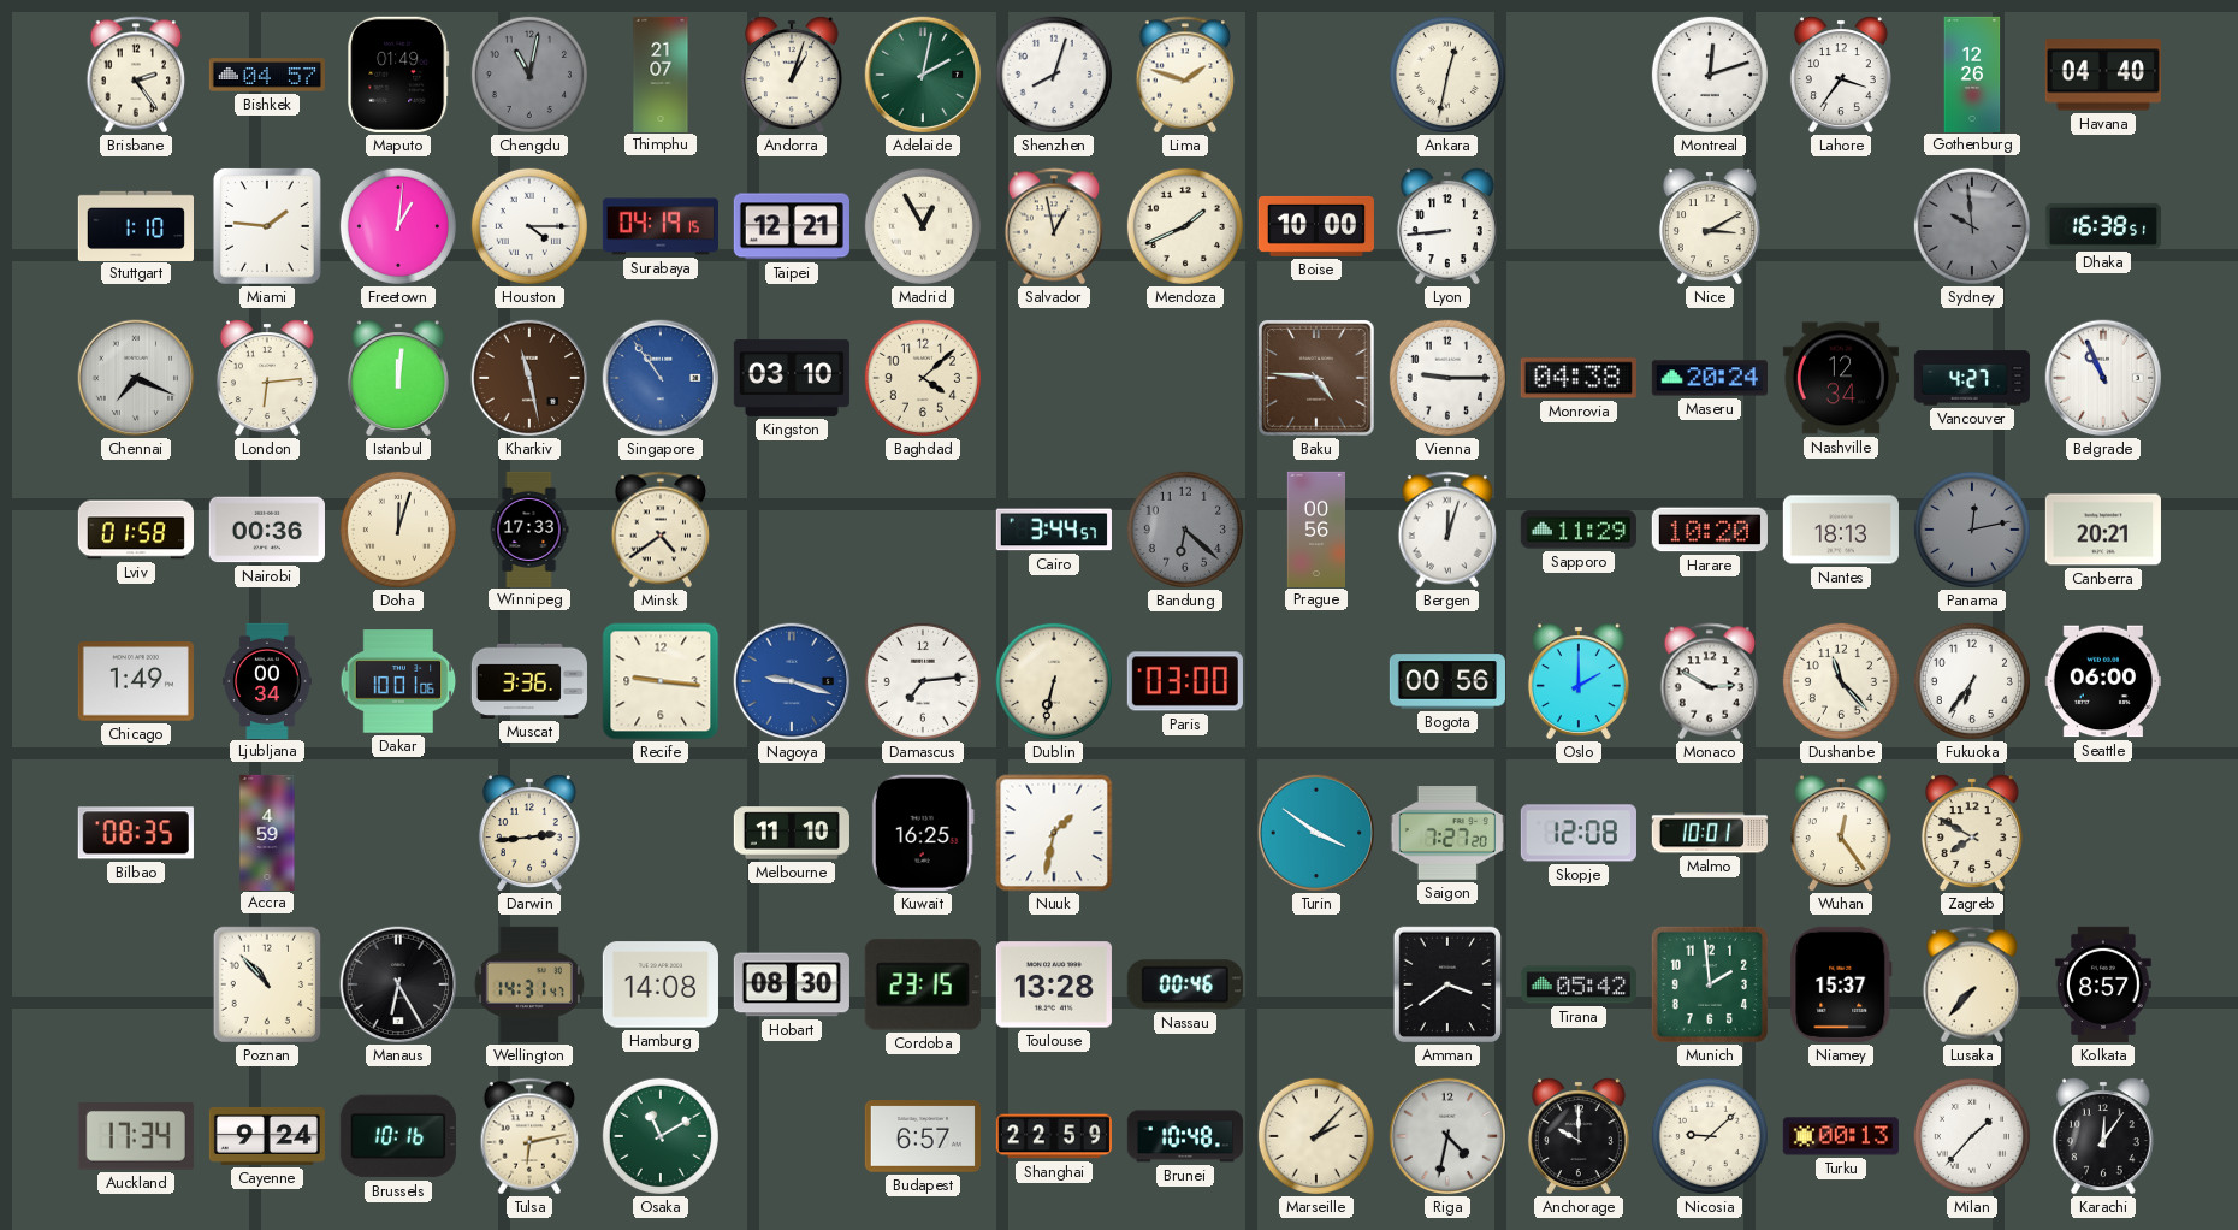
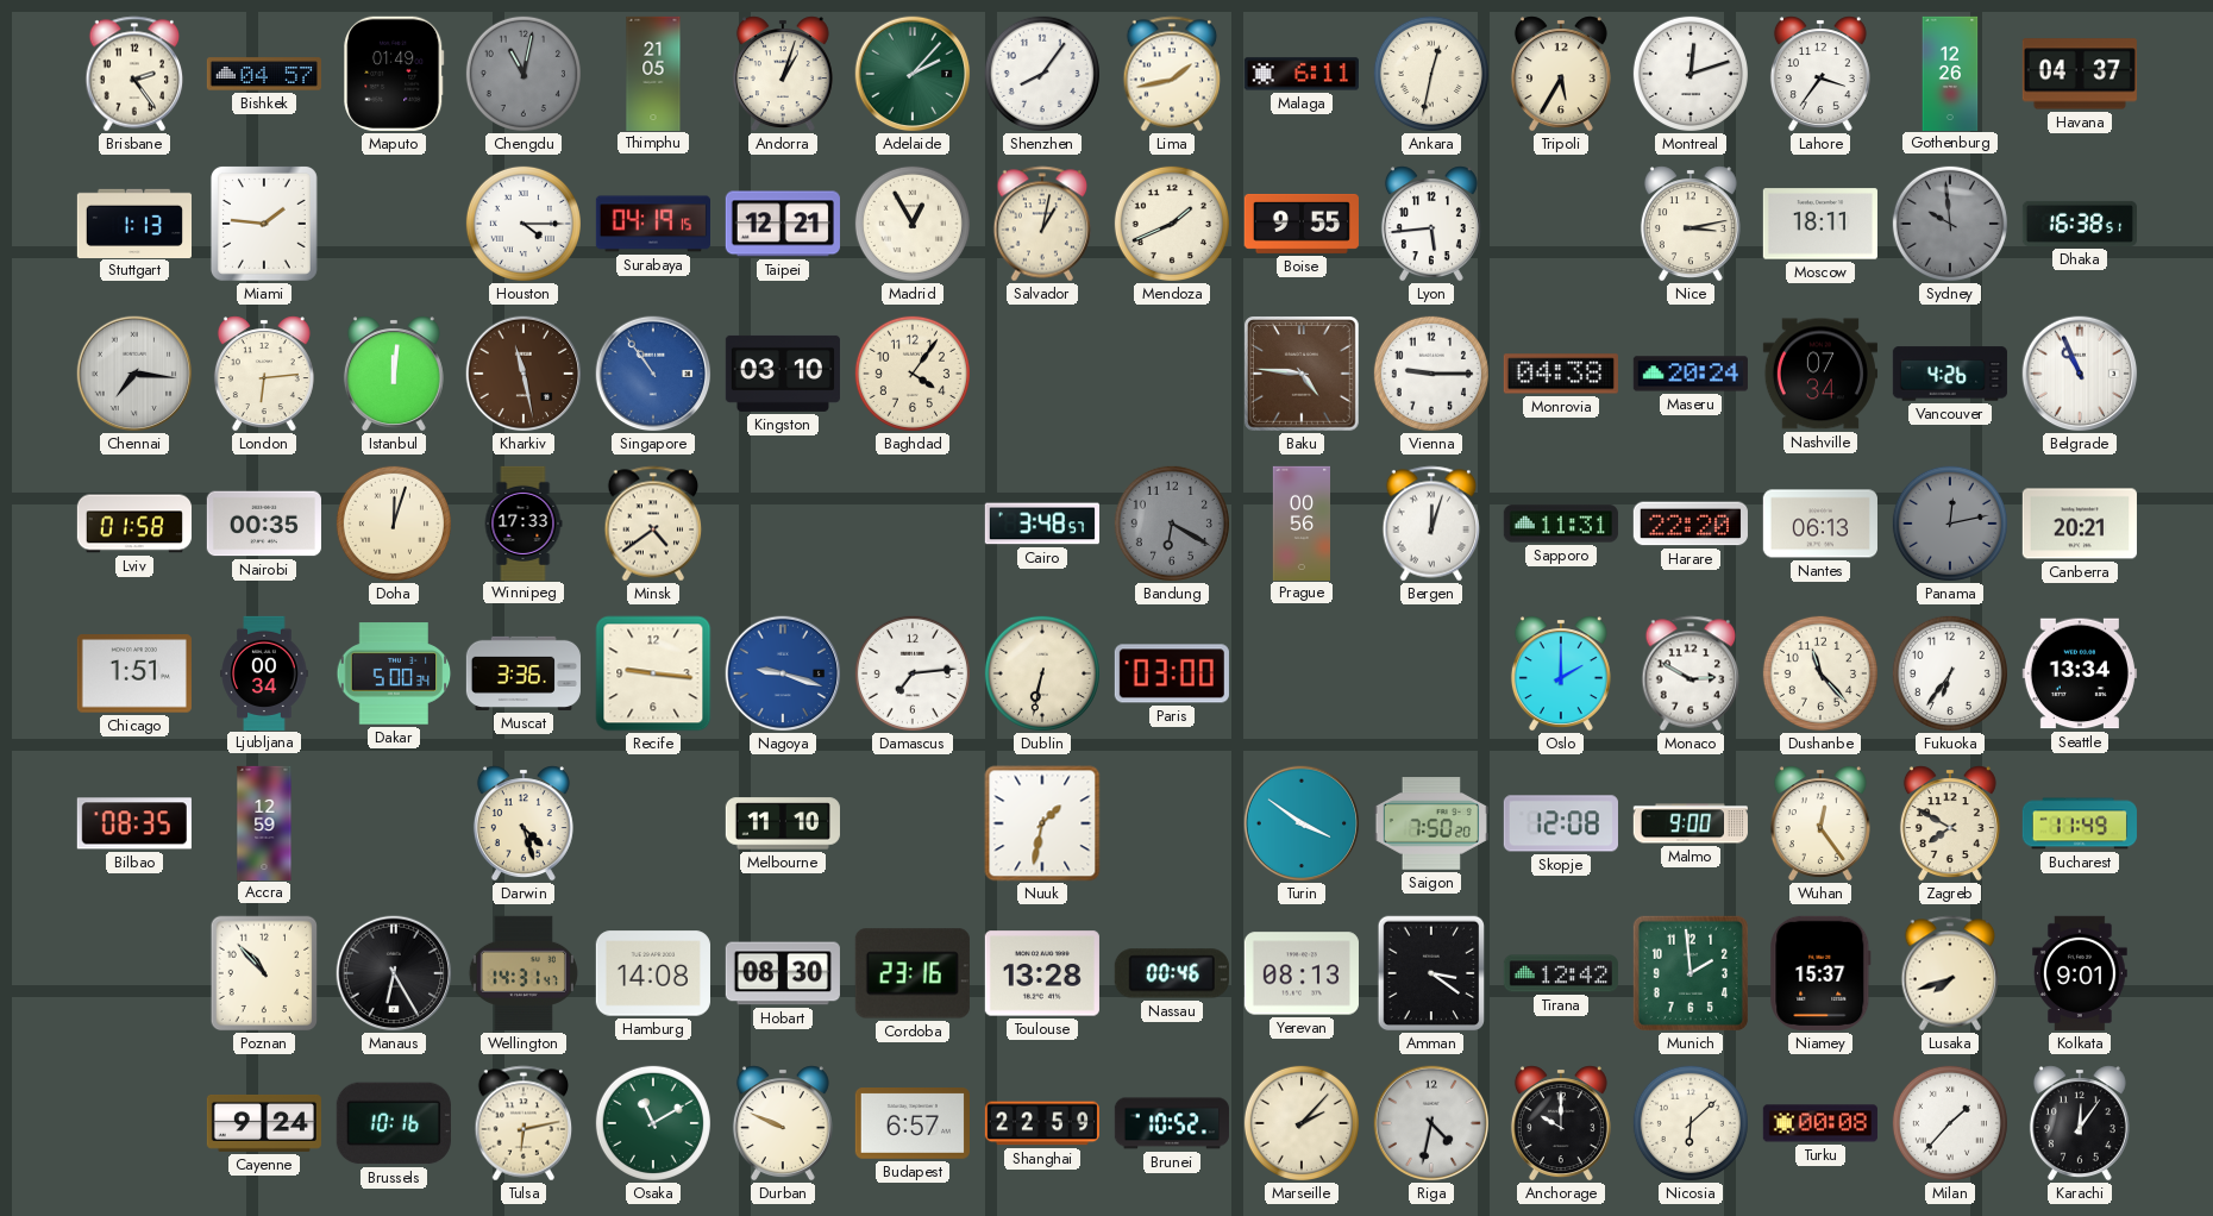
Thimphu: 21:07 -> 21:05
Adelaide: 2:02 -> 2:07
Shenzhen: 8:03 -> 8:06
Lima: 1:48 -> 1:43
Malaga: none -> 6:11
Tripoli: none -> 5:35
Havana: 04:40 -> 04:37
Stuttgart: 1:10 -> 1:13
Freetown: 1:01 -> none
Salvador: 12:58 -> 1:02
Boise: 10:00 -> 9:55
Lyon: 8:44 -> 5:44
Nice: 3:10 -> 3:13
Moscow: none -> 18:11
Chennai: 7:19 -> 7:16
Baghdad: 4:08 -> 4:06
Nashville: 12:34 -> 07:34
Vancouver: 4:27 -> 4:26
Nairobi: 00:36 -> 00:35
Cairo: 3:44 -> 3:48
Bandung: 6:22 -> 6:20
Sapporo: 11:29 -> 11:31
Harare: 10:20 -> 22:20
Nantes: 18:13 -> 06:13
Chicago: 1:49 -> 1:51
Dakar: 10:01 -> 5:00
Bogota: 00:56 -> none
Seattle: 06:00 -> 13:34
Accra: 4:59 -> 12:59
Darwin: 2:44 -> 4:27
Kuwait: 16:25 -> none
Saigon: 7:27 -> 7:50
Malmo: 10:01 -> 9:00
Bucharest: none -> 11:49
Cordoba: 23:15 -> 23:16
Yerevan: none -> 08:13
Amman: 3:39 -> 3:21
Tirana: 05:42 -> 12:42
Lusaka: 7:37 -> 7:42
Kolkata: 8:57 -> 9:01
Auckland: 17:34 -> none
Durban: none -> 9:49
Brunei: 10:48 -> 10:52
Nicosia: 9:08 -> 6:08
Turku: 00:13 -> 00:08
